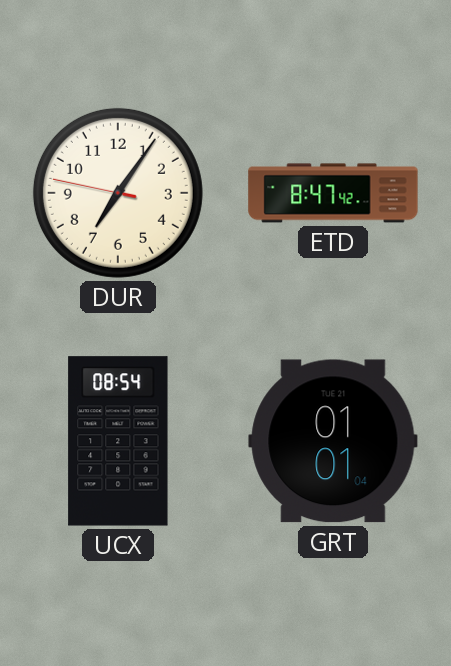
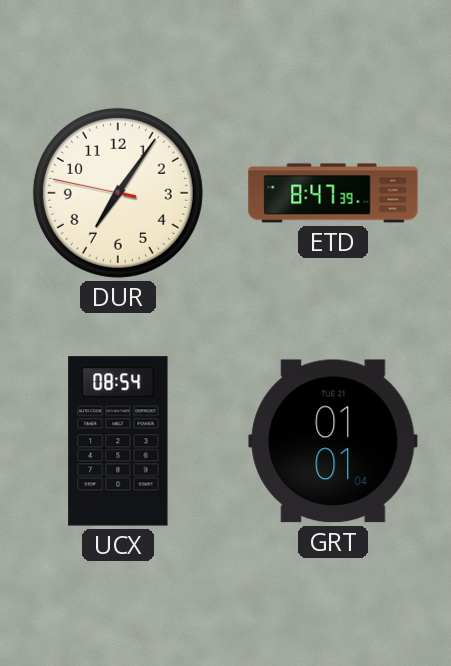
ETD: 8:47:42 -> 8:47:39
